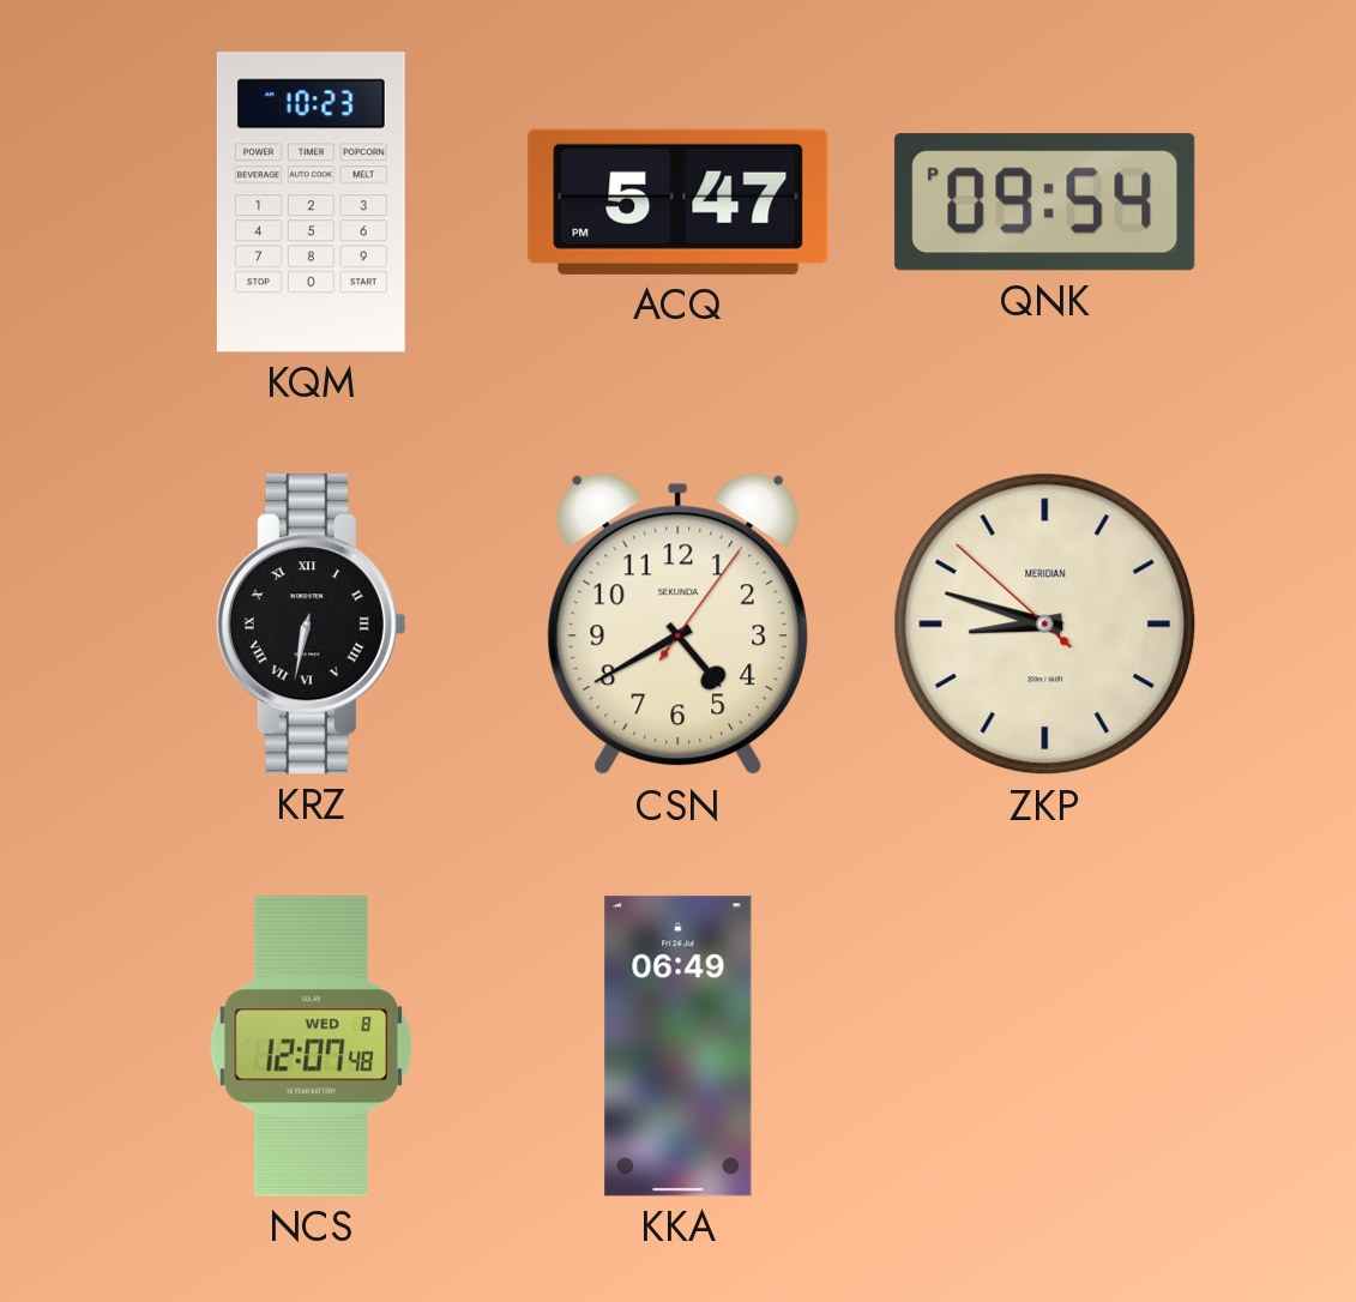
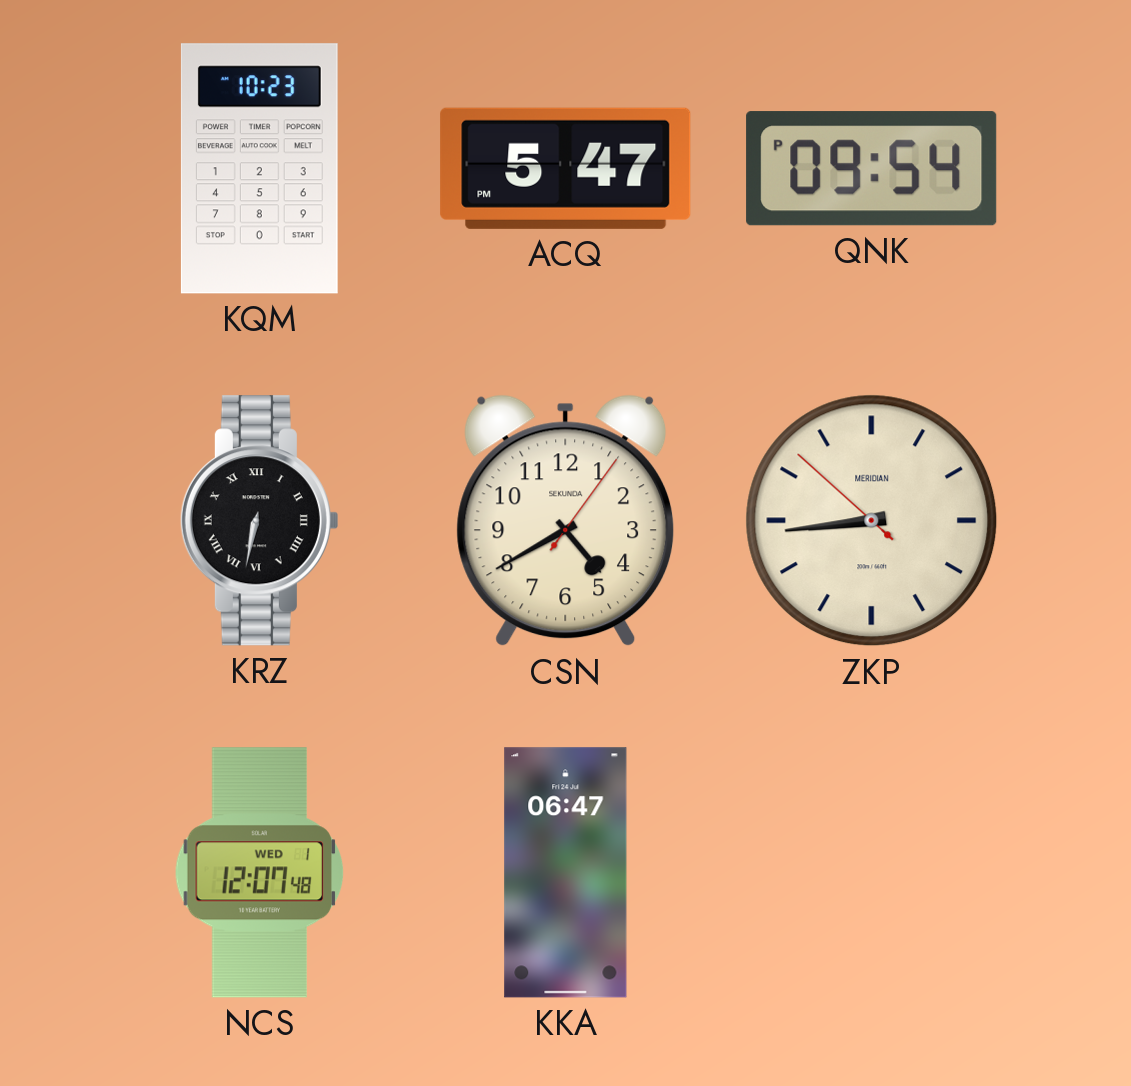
ZKP: 8:47 -> 8:43
NCS date: WED 8 -> WED 1
KKA: 06:49 -> 06:47
